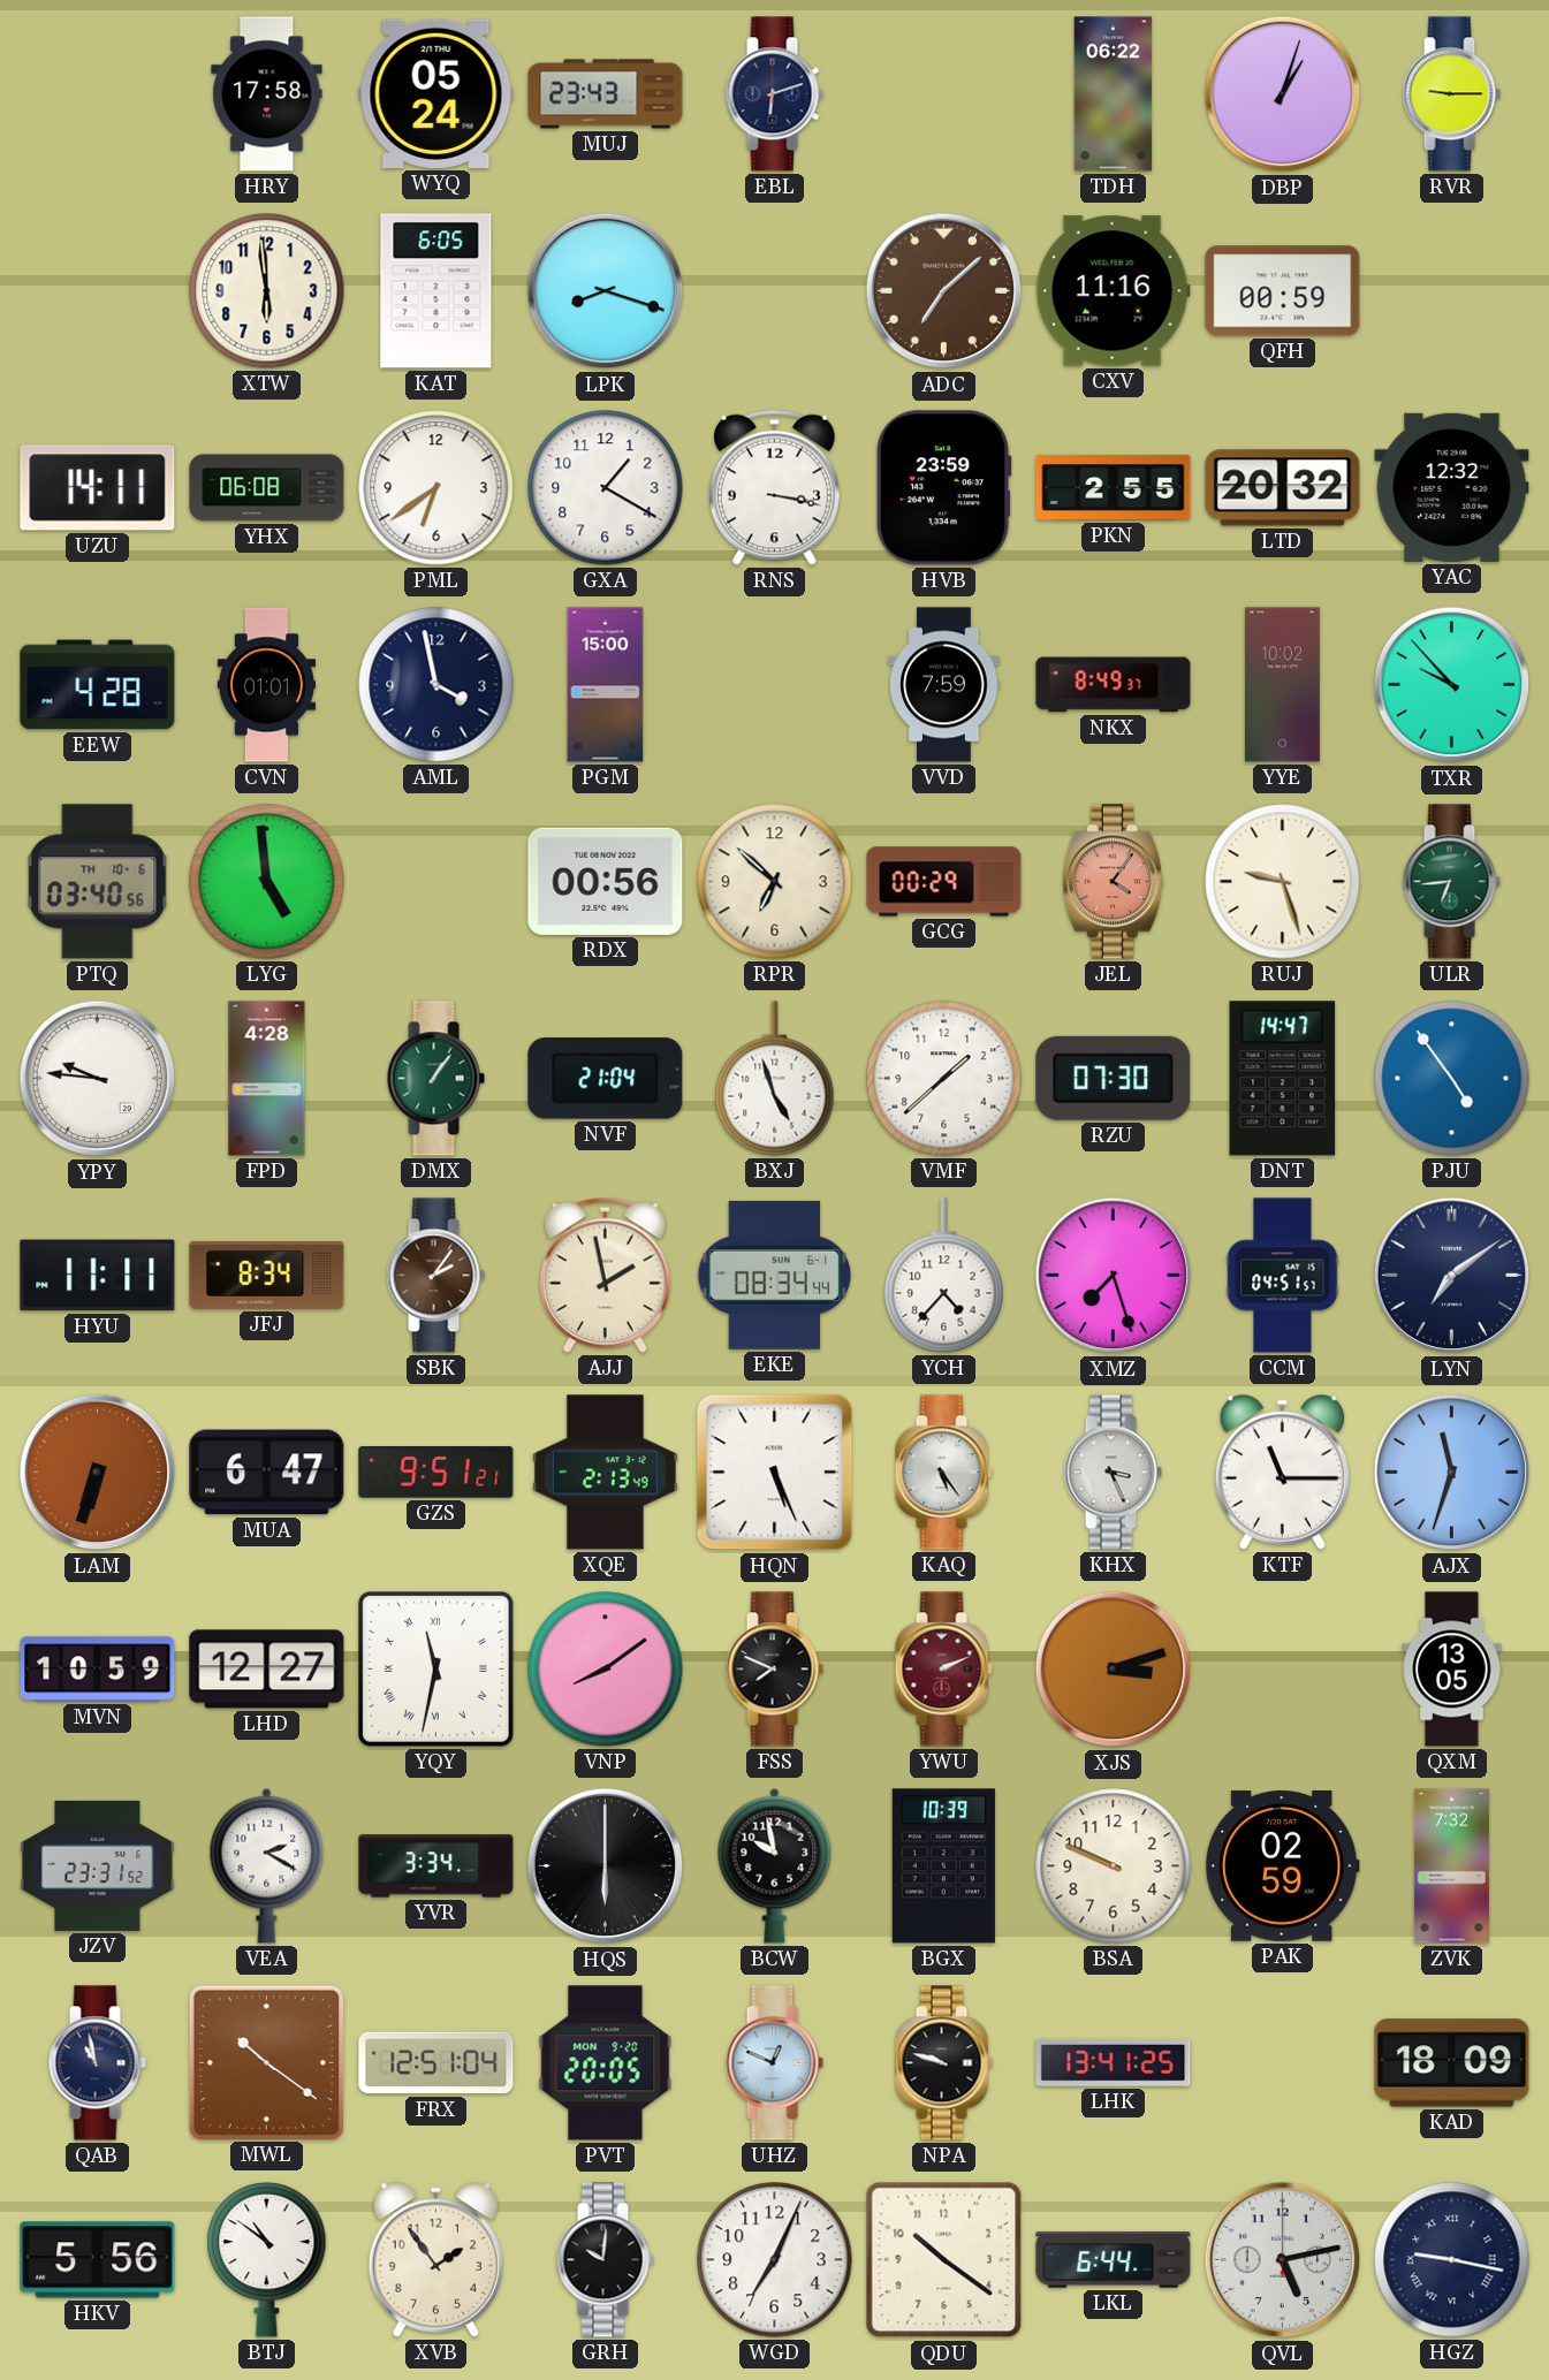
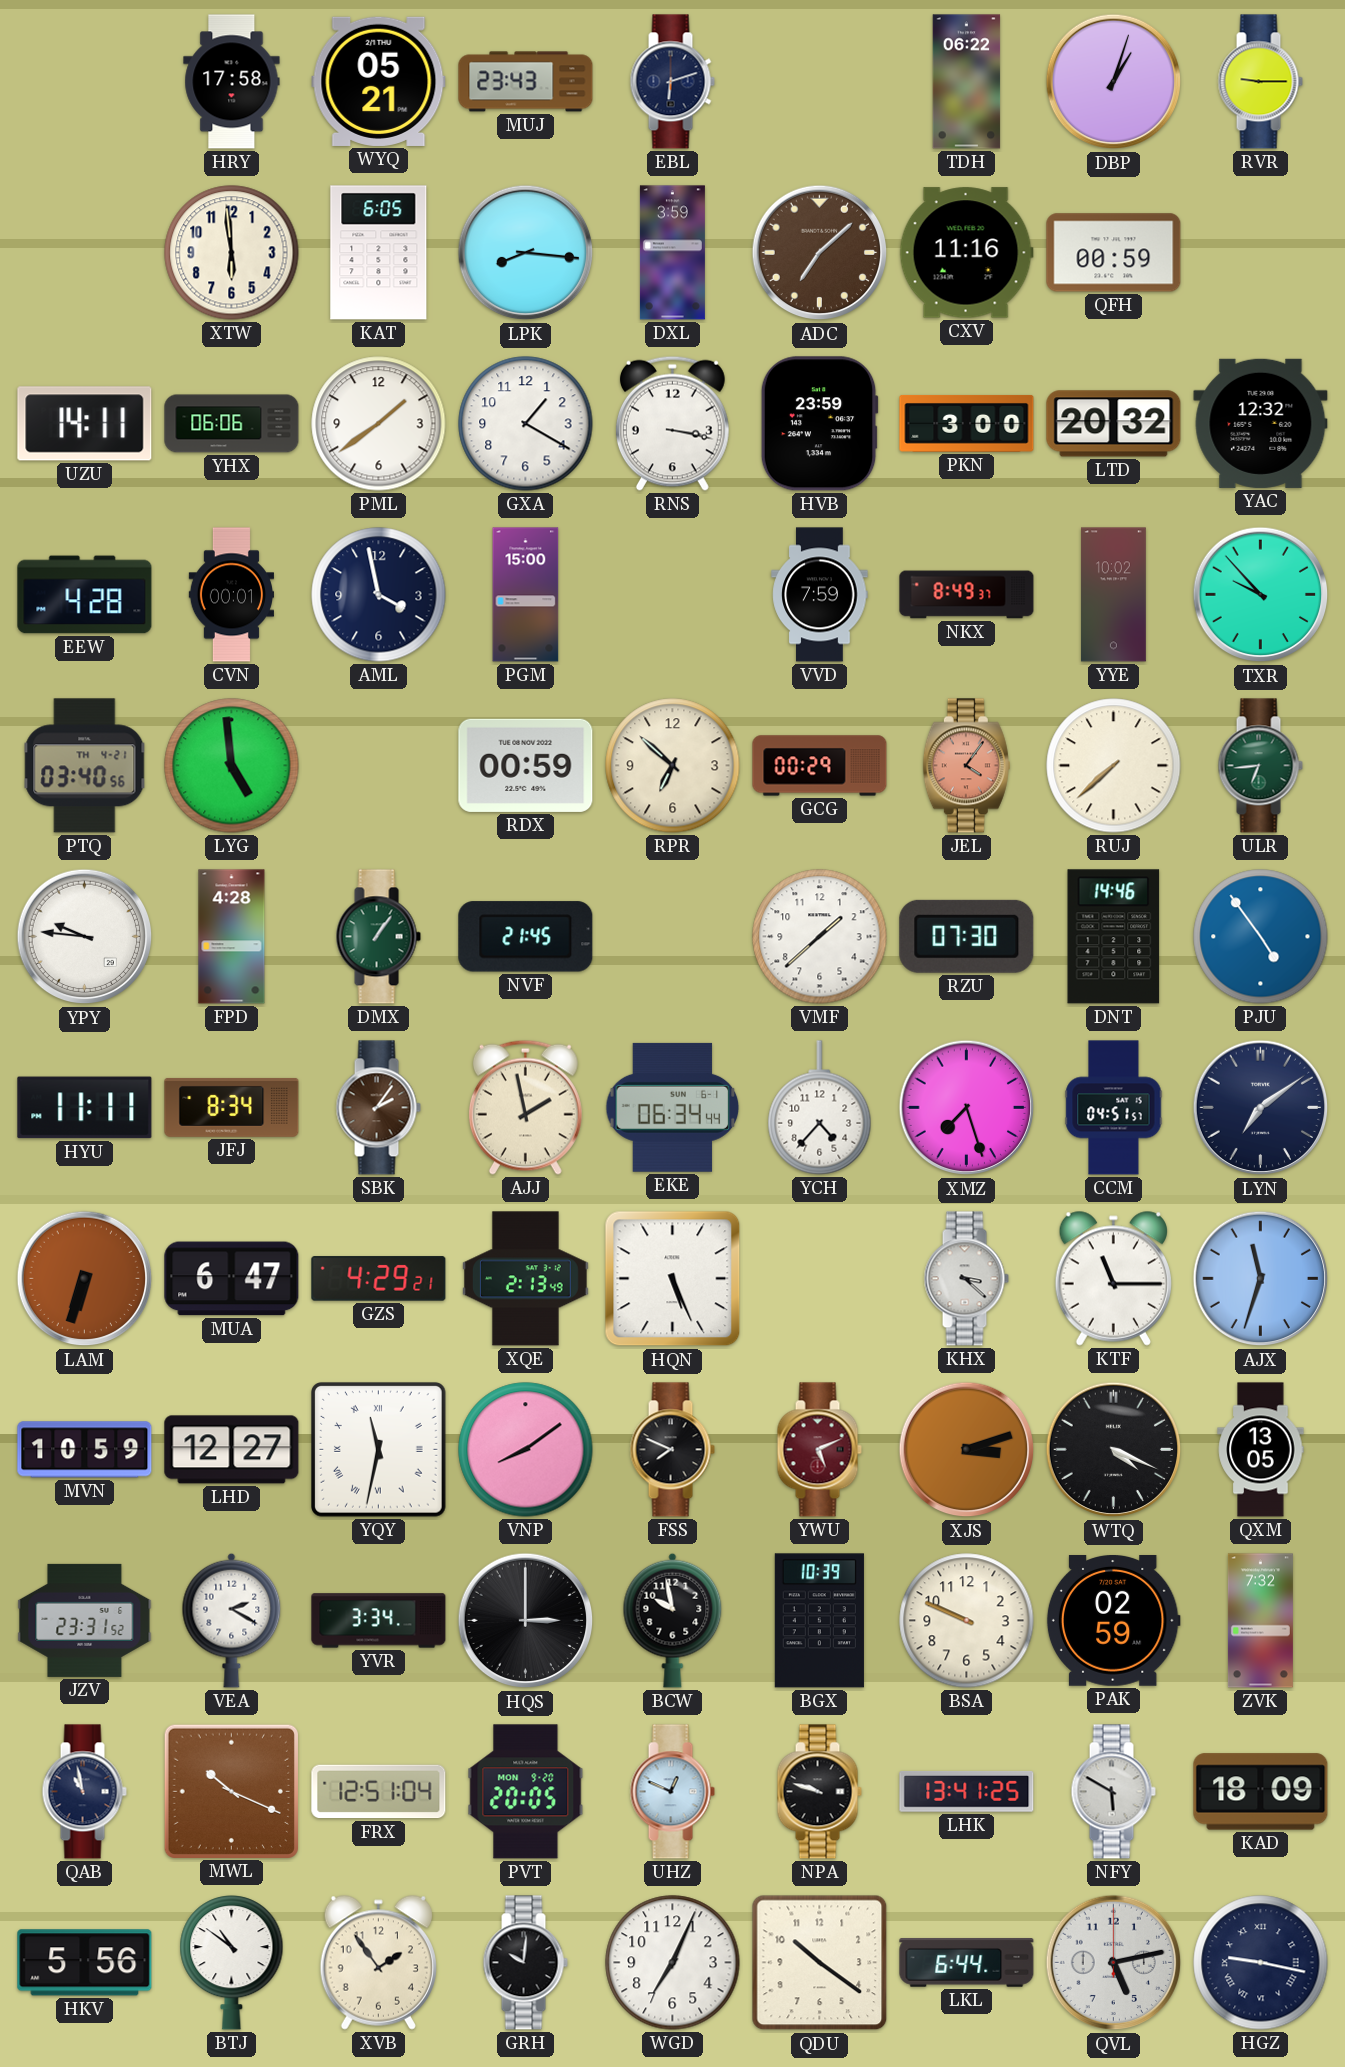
WYQ: 05:24 -> 05:21
LPK: 8:18 -> 8:16
DXL: none -> 3:59
YHX: 06:08 -> 06:06
PML: 6:39 -> 1:39
PKN: 2:55 -> 3:00
CVN: 01:01 -> 00:01
PTQ date: TH 10-6 -> TH 4-21
RDX: 00:56 -> 00:59
RUJ: 9:27 -> 7:38
NVF: 21:04 -> 21:45
BXJ: 4:57 -> none
DNT: 14:47 -> 14:46
EKE: 08:34 -> 06:34
GZS: 9:51 -> 4:29
KAQ: 5:24 -> none
KHX: 3:26 -> 3:22
YWU: 2:11 -> 5:11
WTQ: none -> 4:19
HQS: 6:00 -> 3:00
MWL: 10:21 -> 10:19
NFY: none -> 5:50
